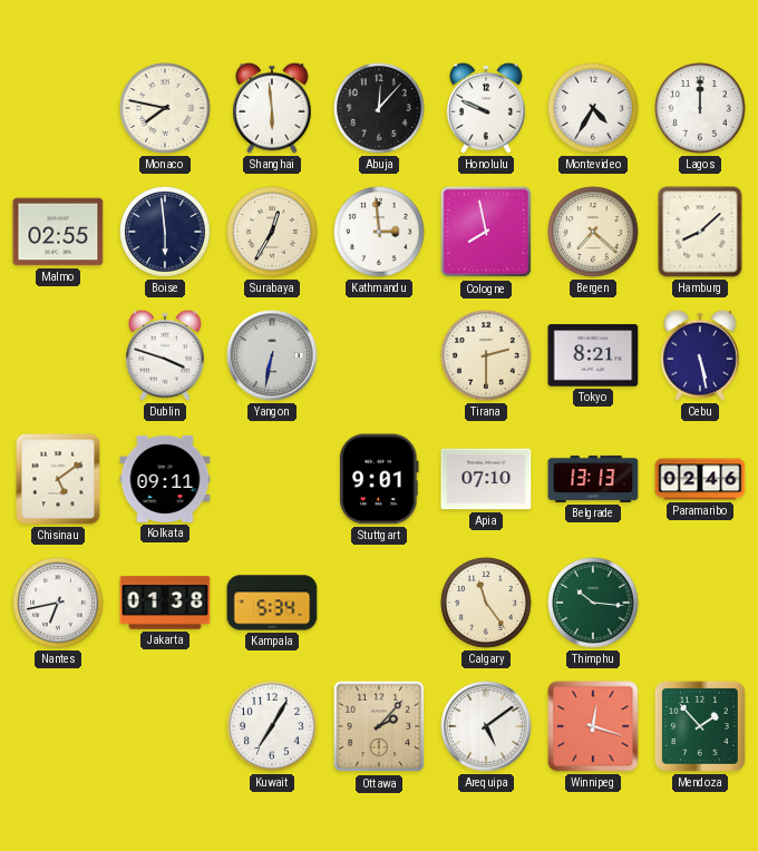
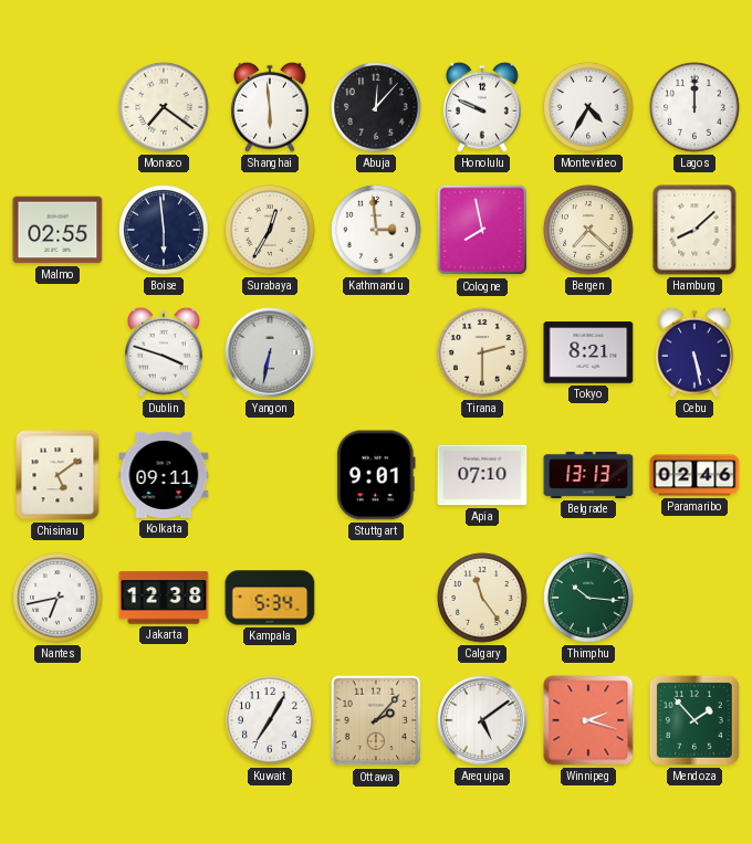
Monaco: 7:47 -> 7:21
Jakarta: 01:38 -> 12:38
Winnipeg: 12:18 -> 2:18
